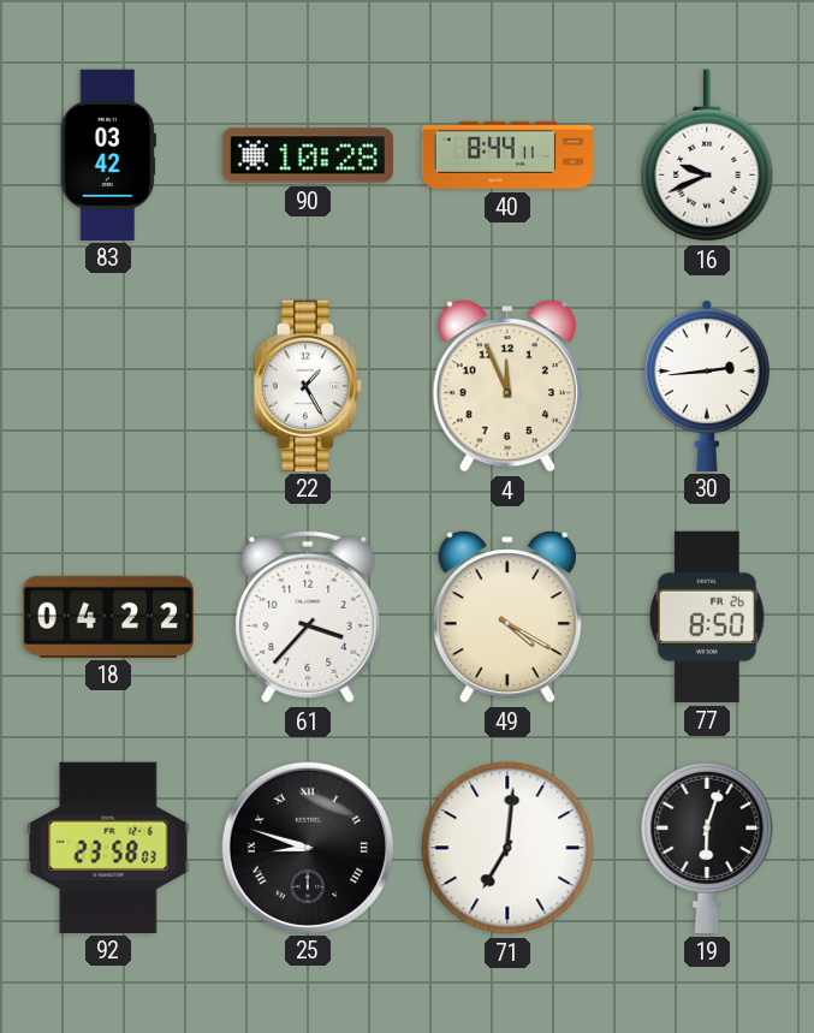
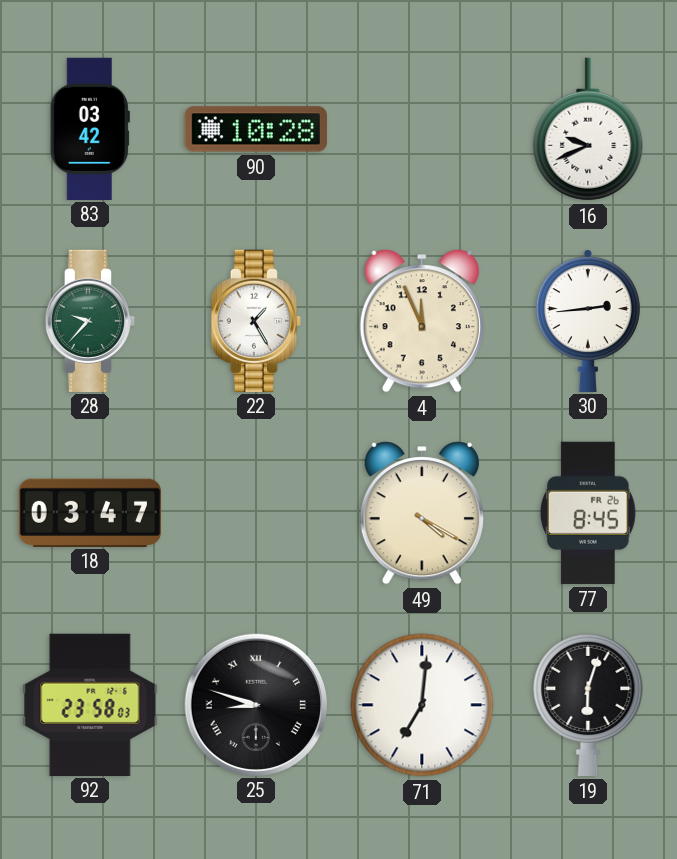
40: 8:44 -> none
28: none -> 9:37
18: 04:22 -> 03:47
61: 3:37 -> none
77: 8:50 -> 8:45
